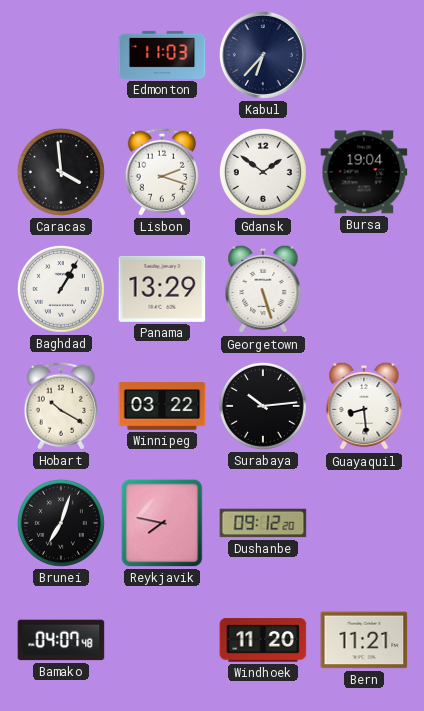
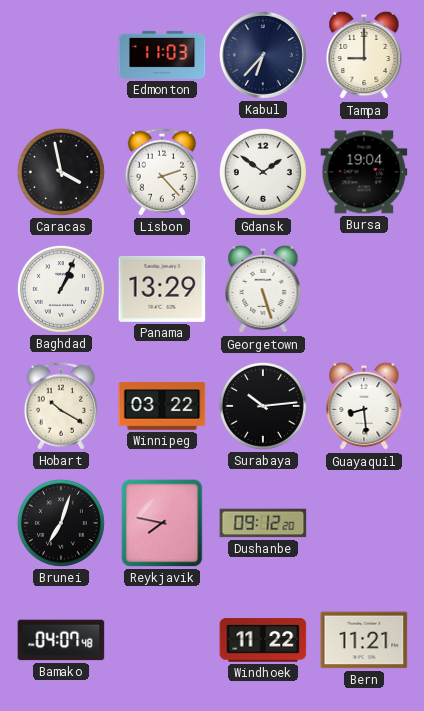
Tampa: none -> 9:00
Caracas: 3:59 -> 3:58
Lisbon: 2:18 -> 2:23
Baghdad: 1:05 -> 1:04
Windhoek: 11:20 -> 11:22
